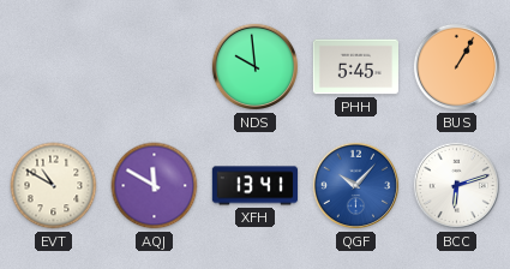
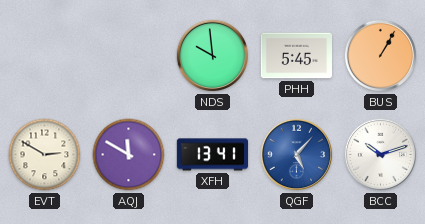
EVT: 10:50 -> 2:50
QGF: 10:07 -> 5:07
BCC: 6:12 -> 10:12
